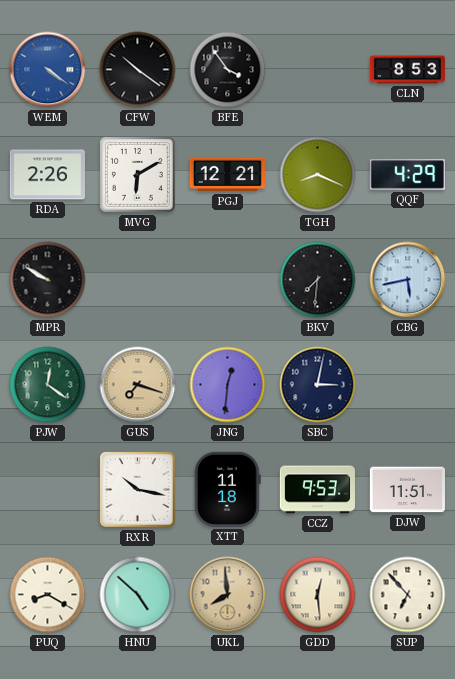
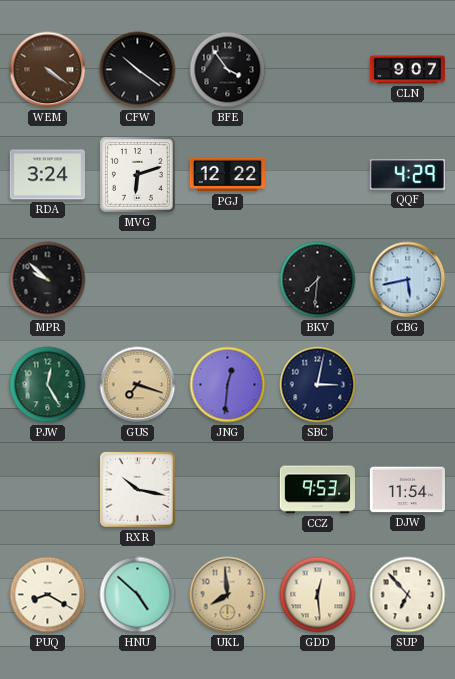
WEM dial: blue -> brown
CLN: 8:53 -> 9:07
RDA: 2:26 -> 3:24
MVG: 6:10 -> 6:12
PGJ: 12:21 -> 12:22
TGH: 8:19 -> none
MPR: 9:50 -> 9:52
PJW: 12:21 -> 12:25
XTT: 11:18 -> none
DJW: 11:51 -> 11:54
